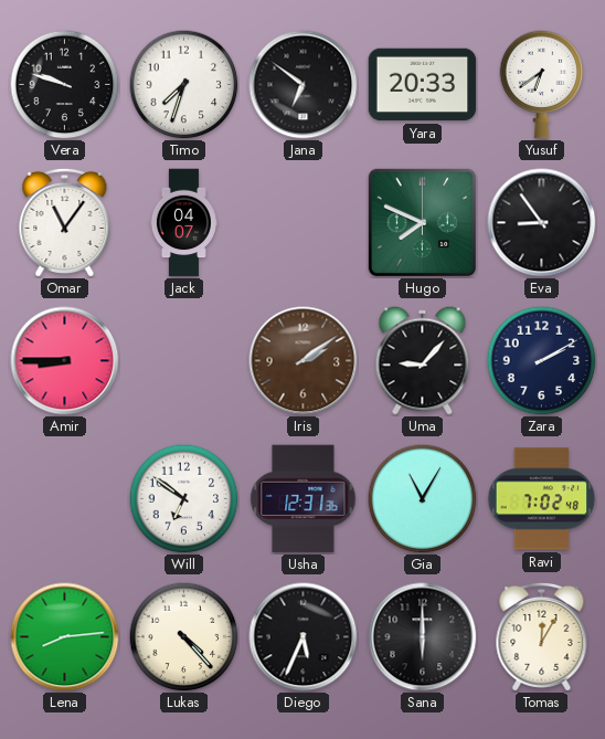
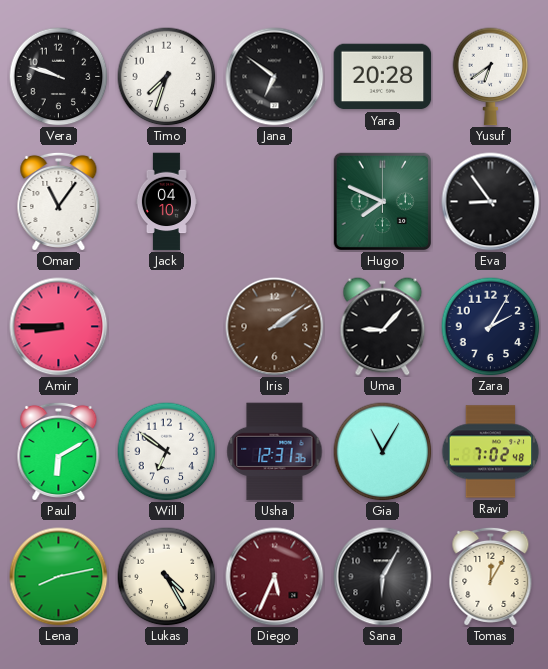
Yara: 20:33 -> 20:28
Jack: 04:07 -> 04:10
Zara: 2:10 -> 2:05
Paul: none -> 6:10
Lena: 8:14 -> 8:13
Lukas: 4:23 -> 4:25
Diego dial: black -> burgundy
Sana: 6:00 -> 6:05
